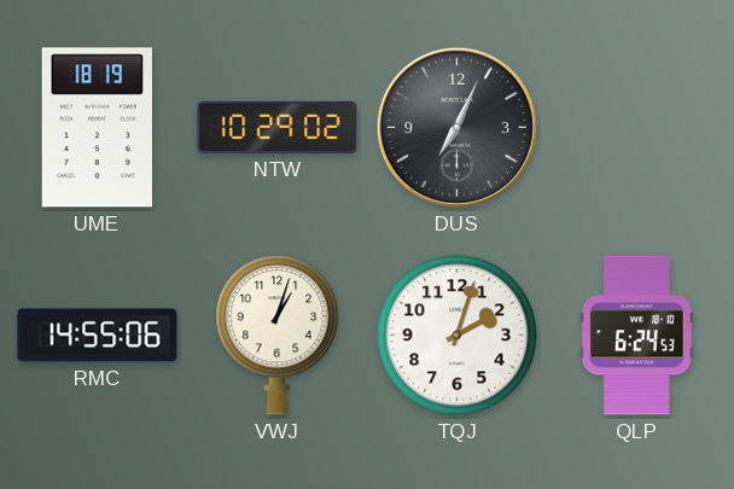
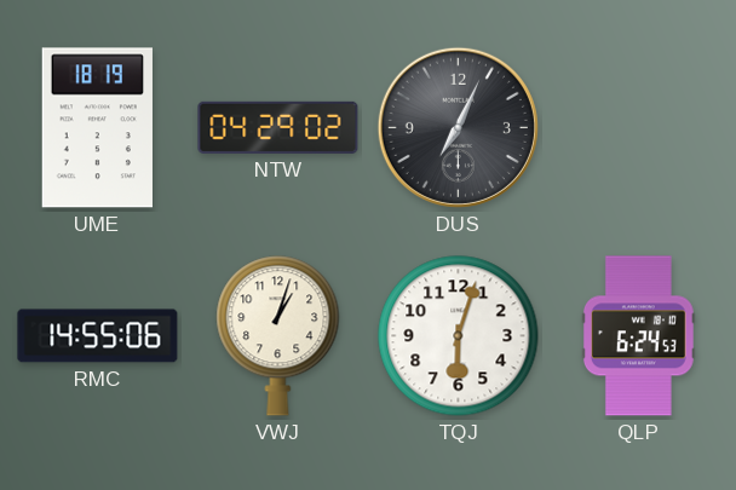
NTW: 10:29 -> 04:29
TQJ: 2:03 -> 6:03
